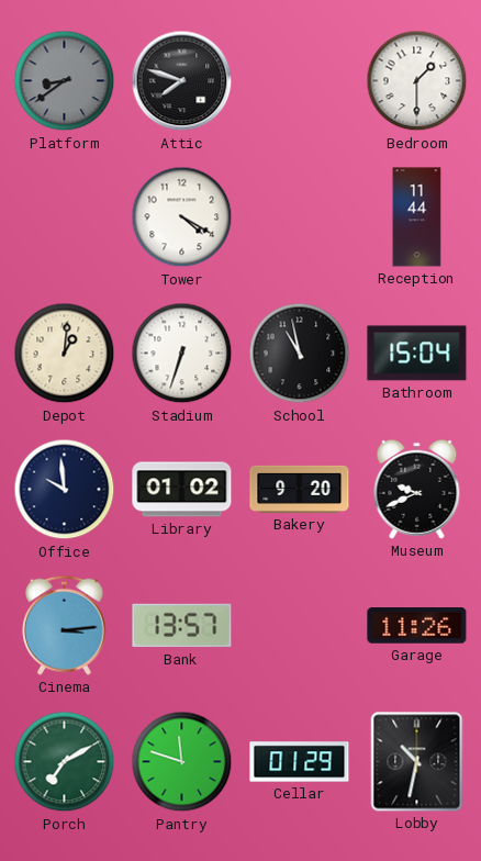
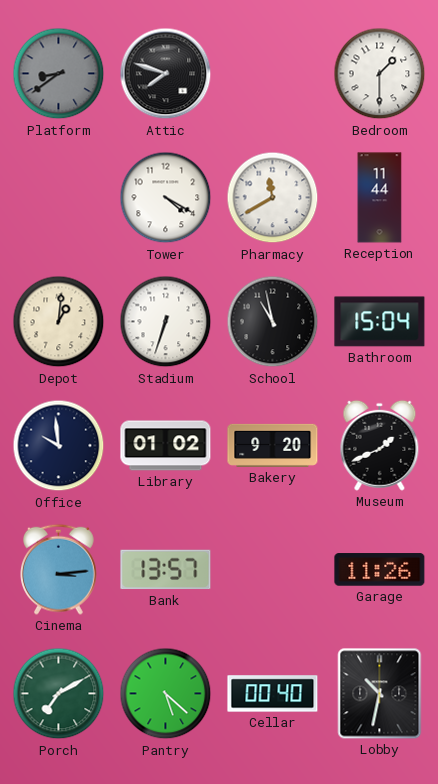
Pharmacy: none -> 11:40
Museum: 9:41 -> 1:41
Pantry: 11:48 -> 5:22
Cellar: 01:29 -> 00:40
